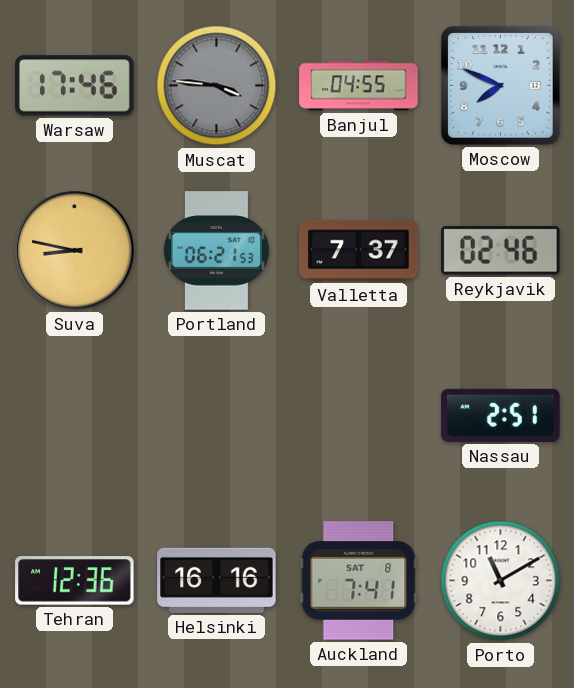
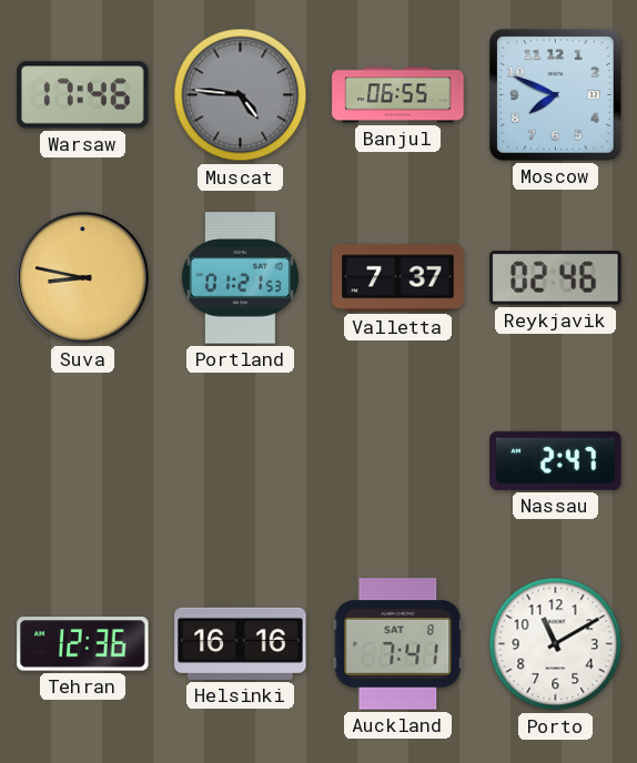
Muscat: 3:46 -> 4:46
Banjul: 04:55 -> 06:55
Portland: 06:21 -> 01:21
Nassau: 2:51 -> 2:47
